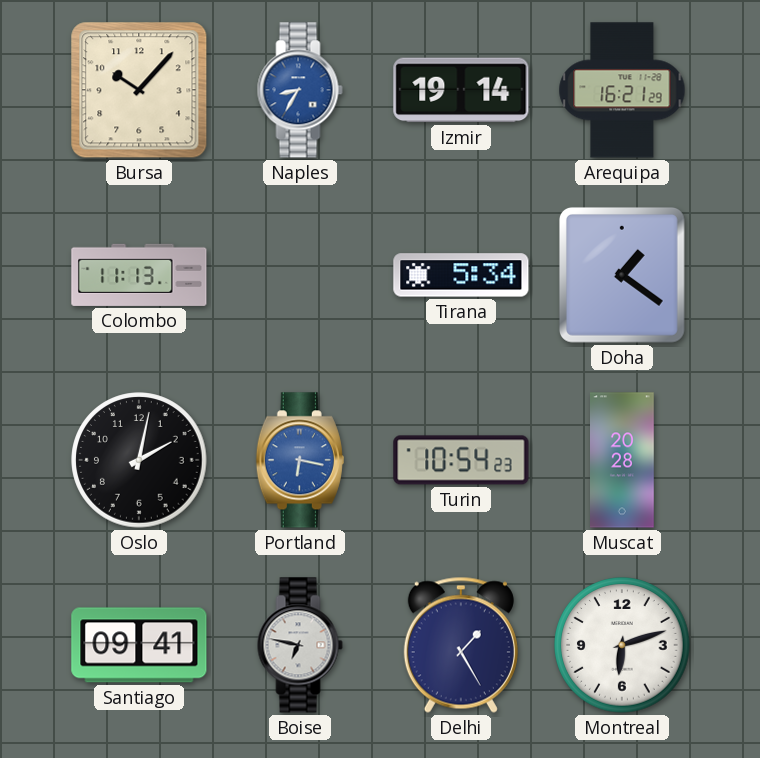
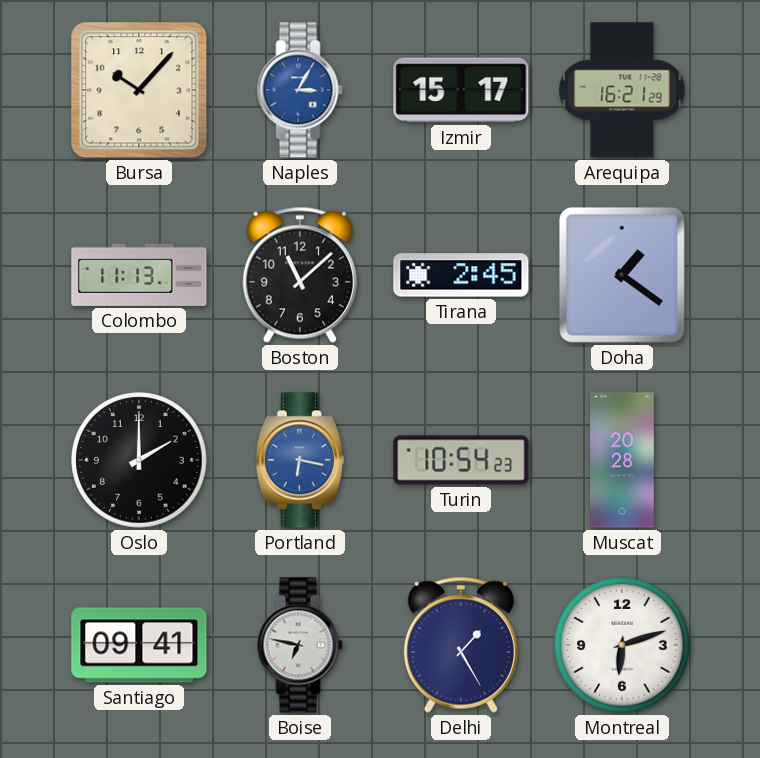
Naples: 8:35 -> 3:05
Izmir: 19:14 -> 15:17
Boston: none -> 11:08
Tirana: 5:34 -> 2:45
Oslo: 2:02 -> 2:00
